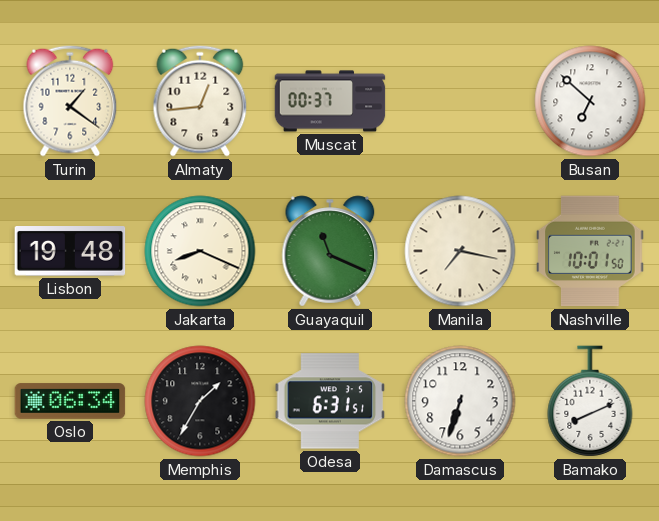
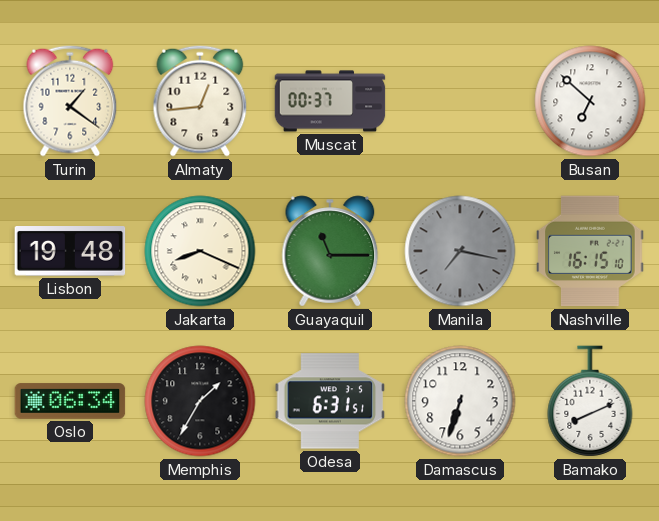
Guayaquil: 11:19 -> 11:15
Manila dial: cream -> grey
Nashville: 10:01 -> 16:15
